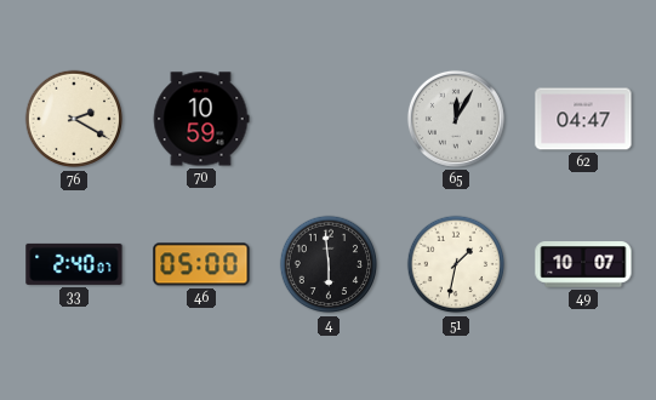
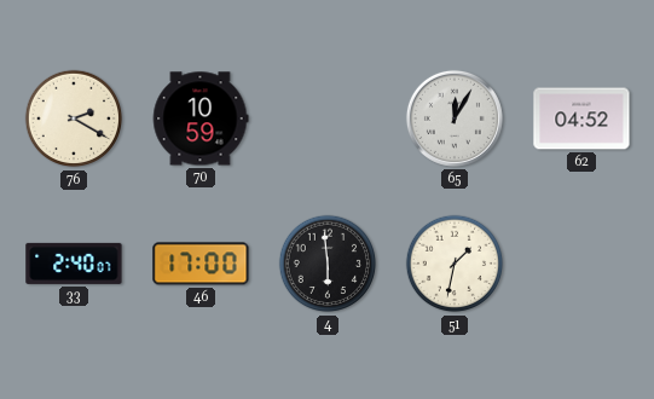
62: 04:47 -> 04:52
46: 05:00 -> 17:00
49: 10:07 -> none
